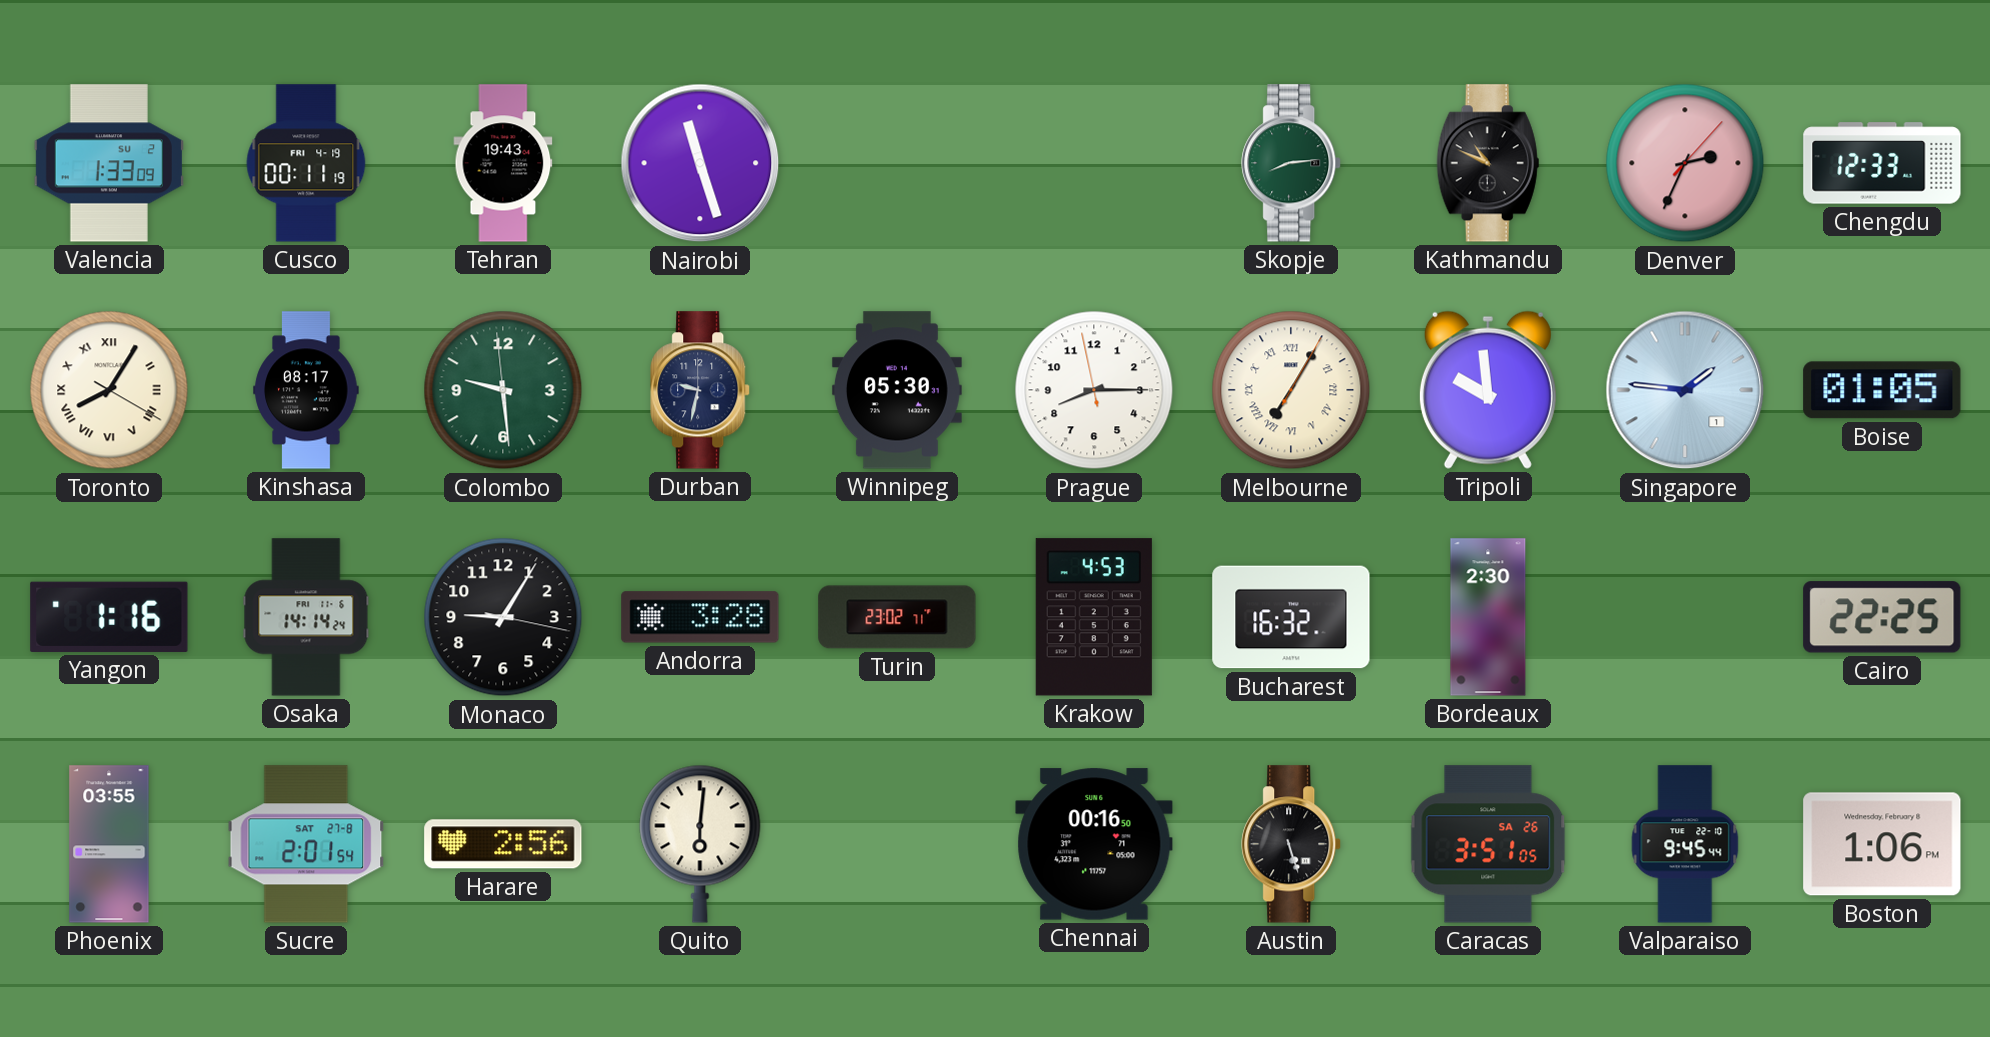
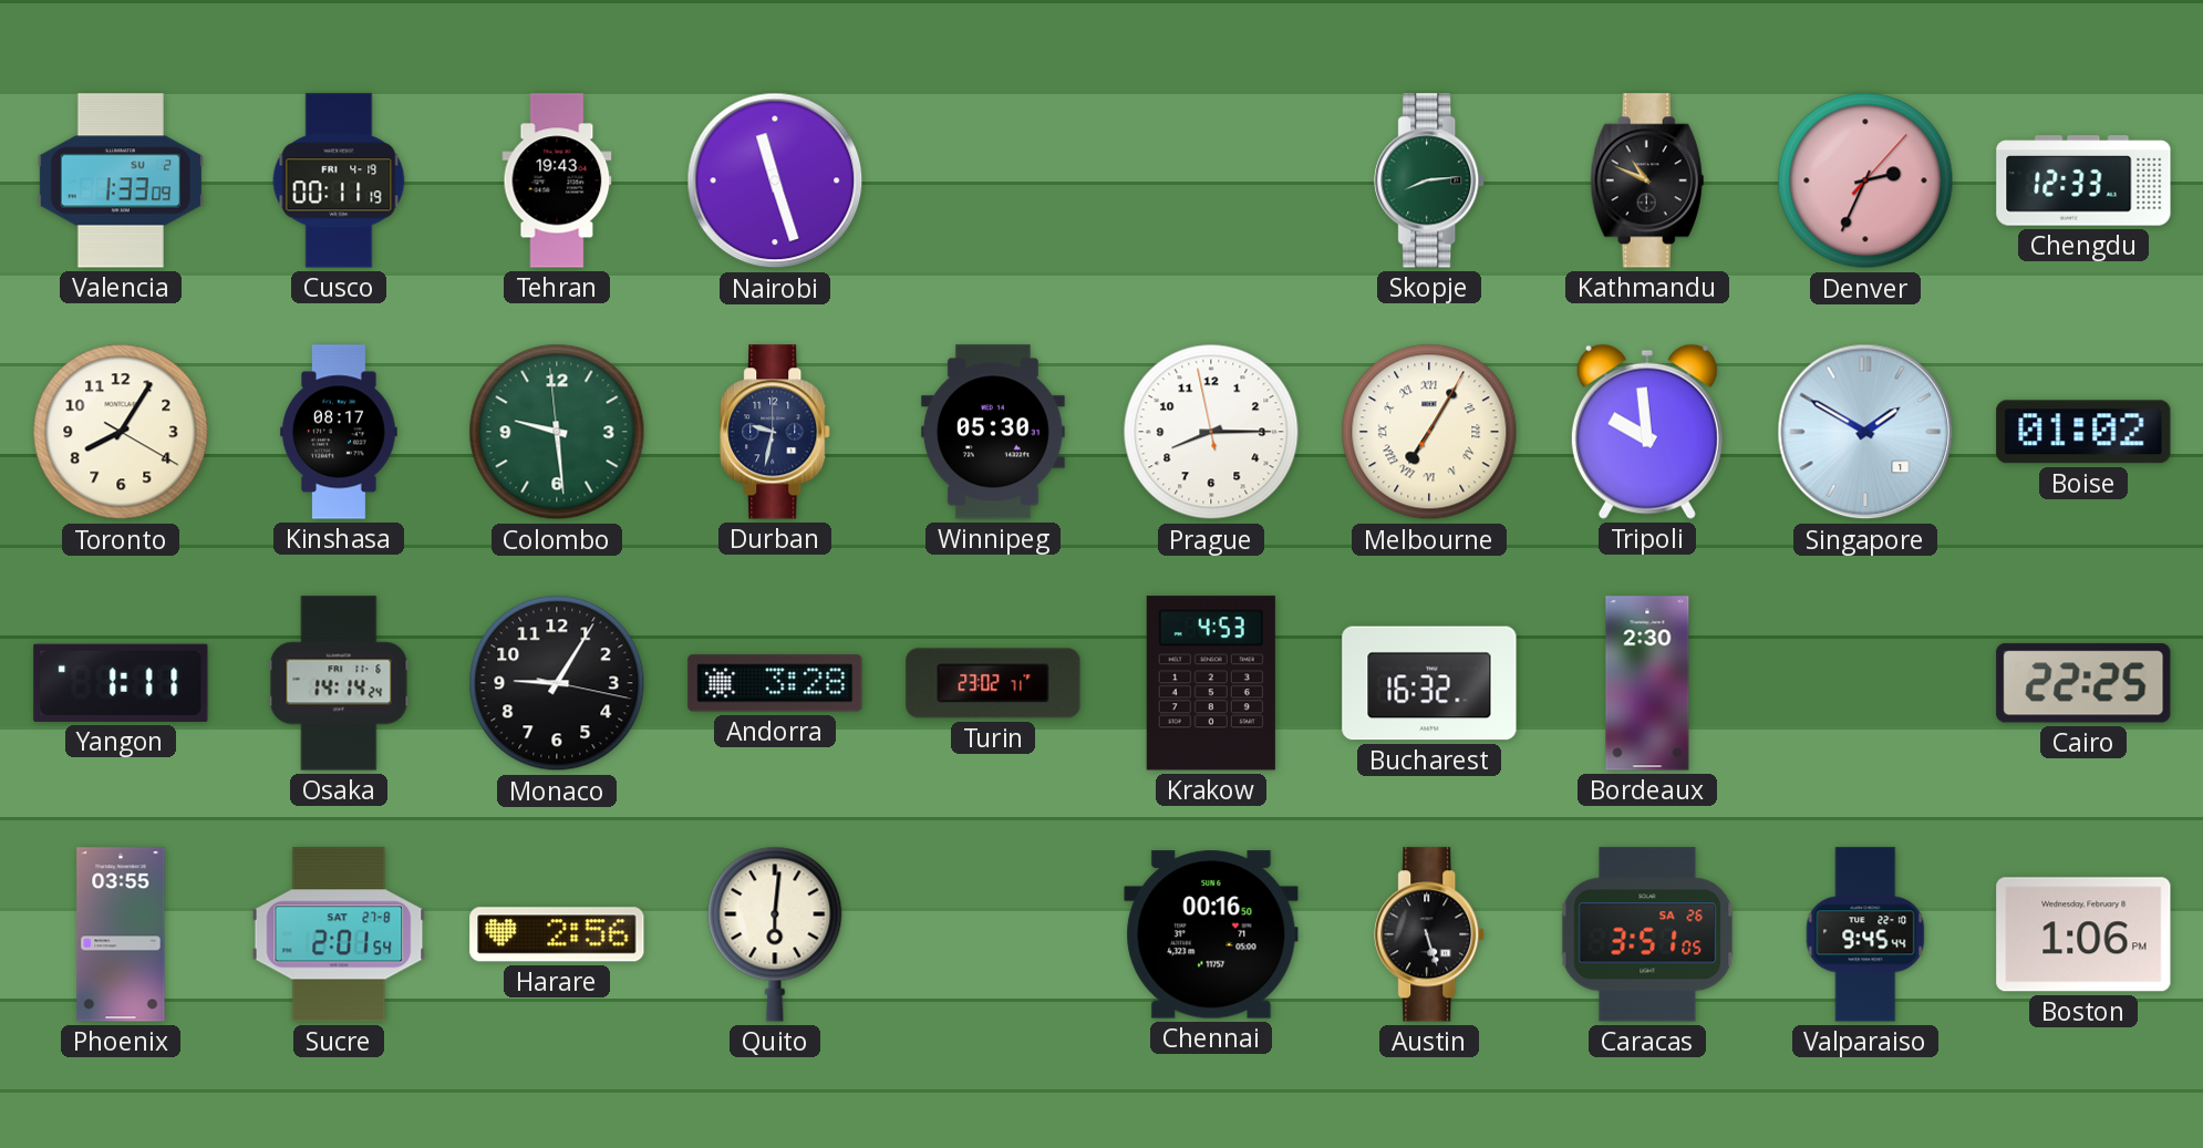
Toronto numerals: Roman -> Arabic
Singapore: 1:46 -> 1:50
Boise: 01:05 -> 01:02
Yangon: 1:16 -> 1:11
